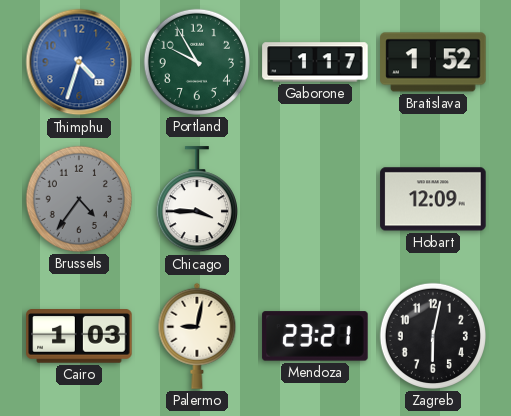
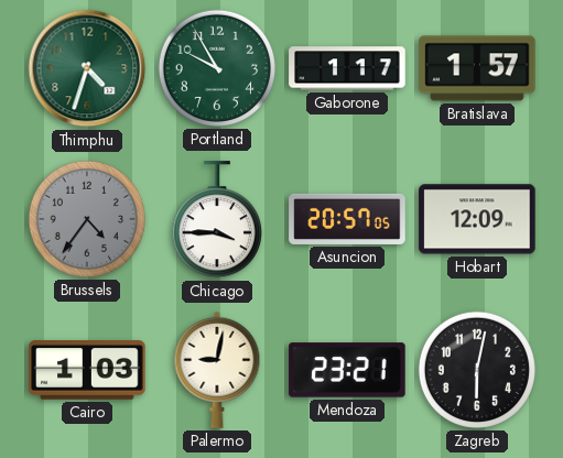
Thimphu dial: blue -> green
Bratislava: 1:52 -> 1:57
Asuncion: none -> 20:57
